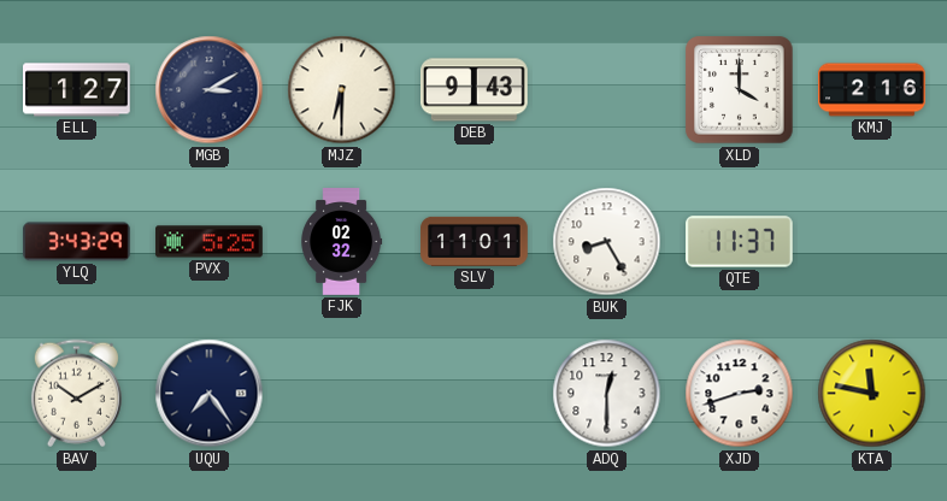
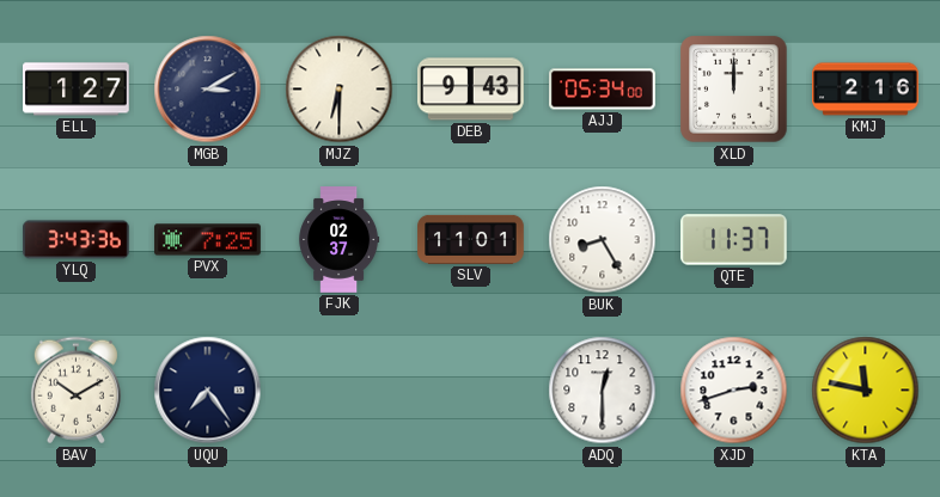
AJJ: none -> 05:34
XLD: 4:00 -> 12:00
YLQ: 3:43:29 -> 3:43:36
PVX: 5:25 -> 7:25
FJK: 02:32 -> 02:37
